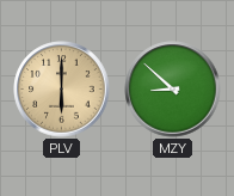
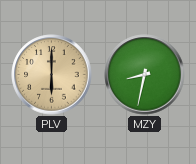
MZY: 8:52 -> 8:32
